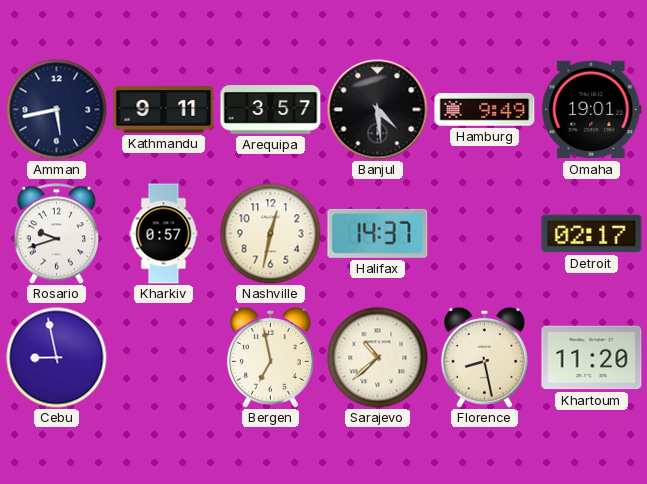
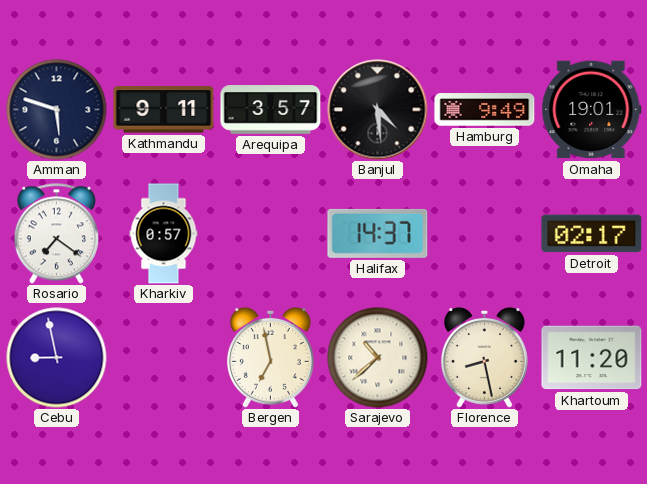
Amman: 5:43 -> 5:48
Rosario: 9:42 -> 7:21
Nashville: 12:32 -> none
